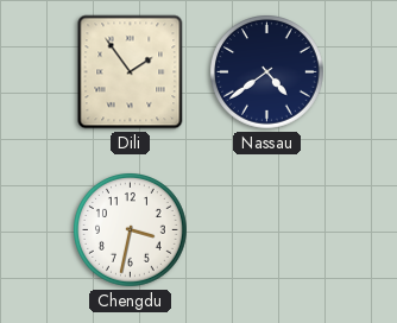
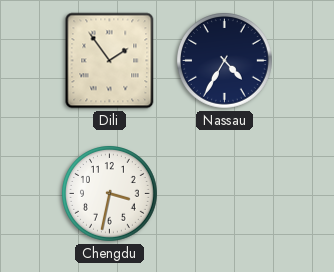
Nassau: 4:39 -> 4:35
